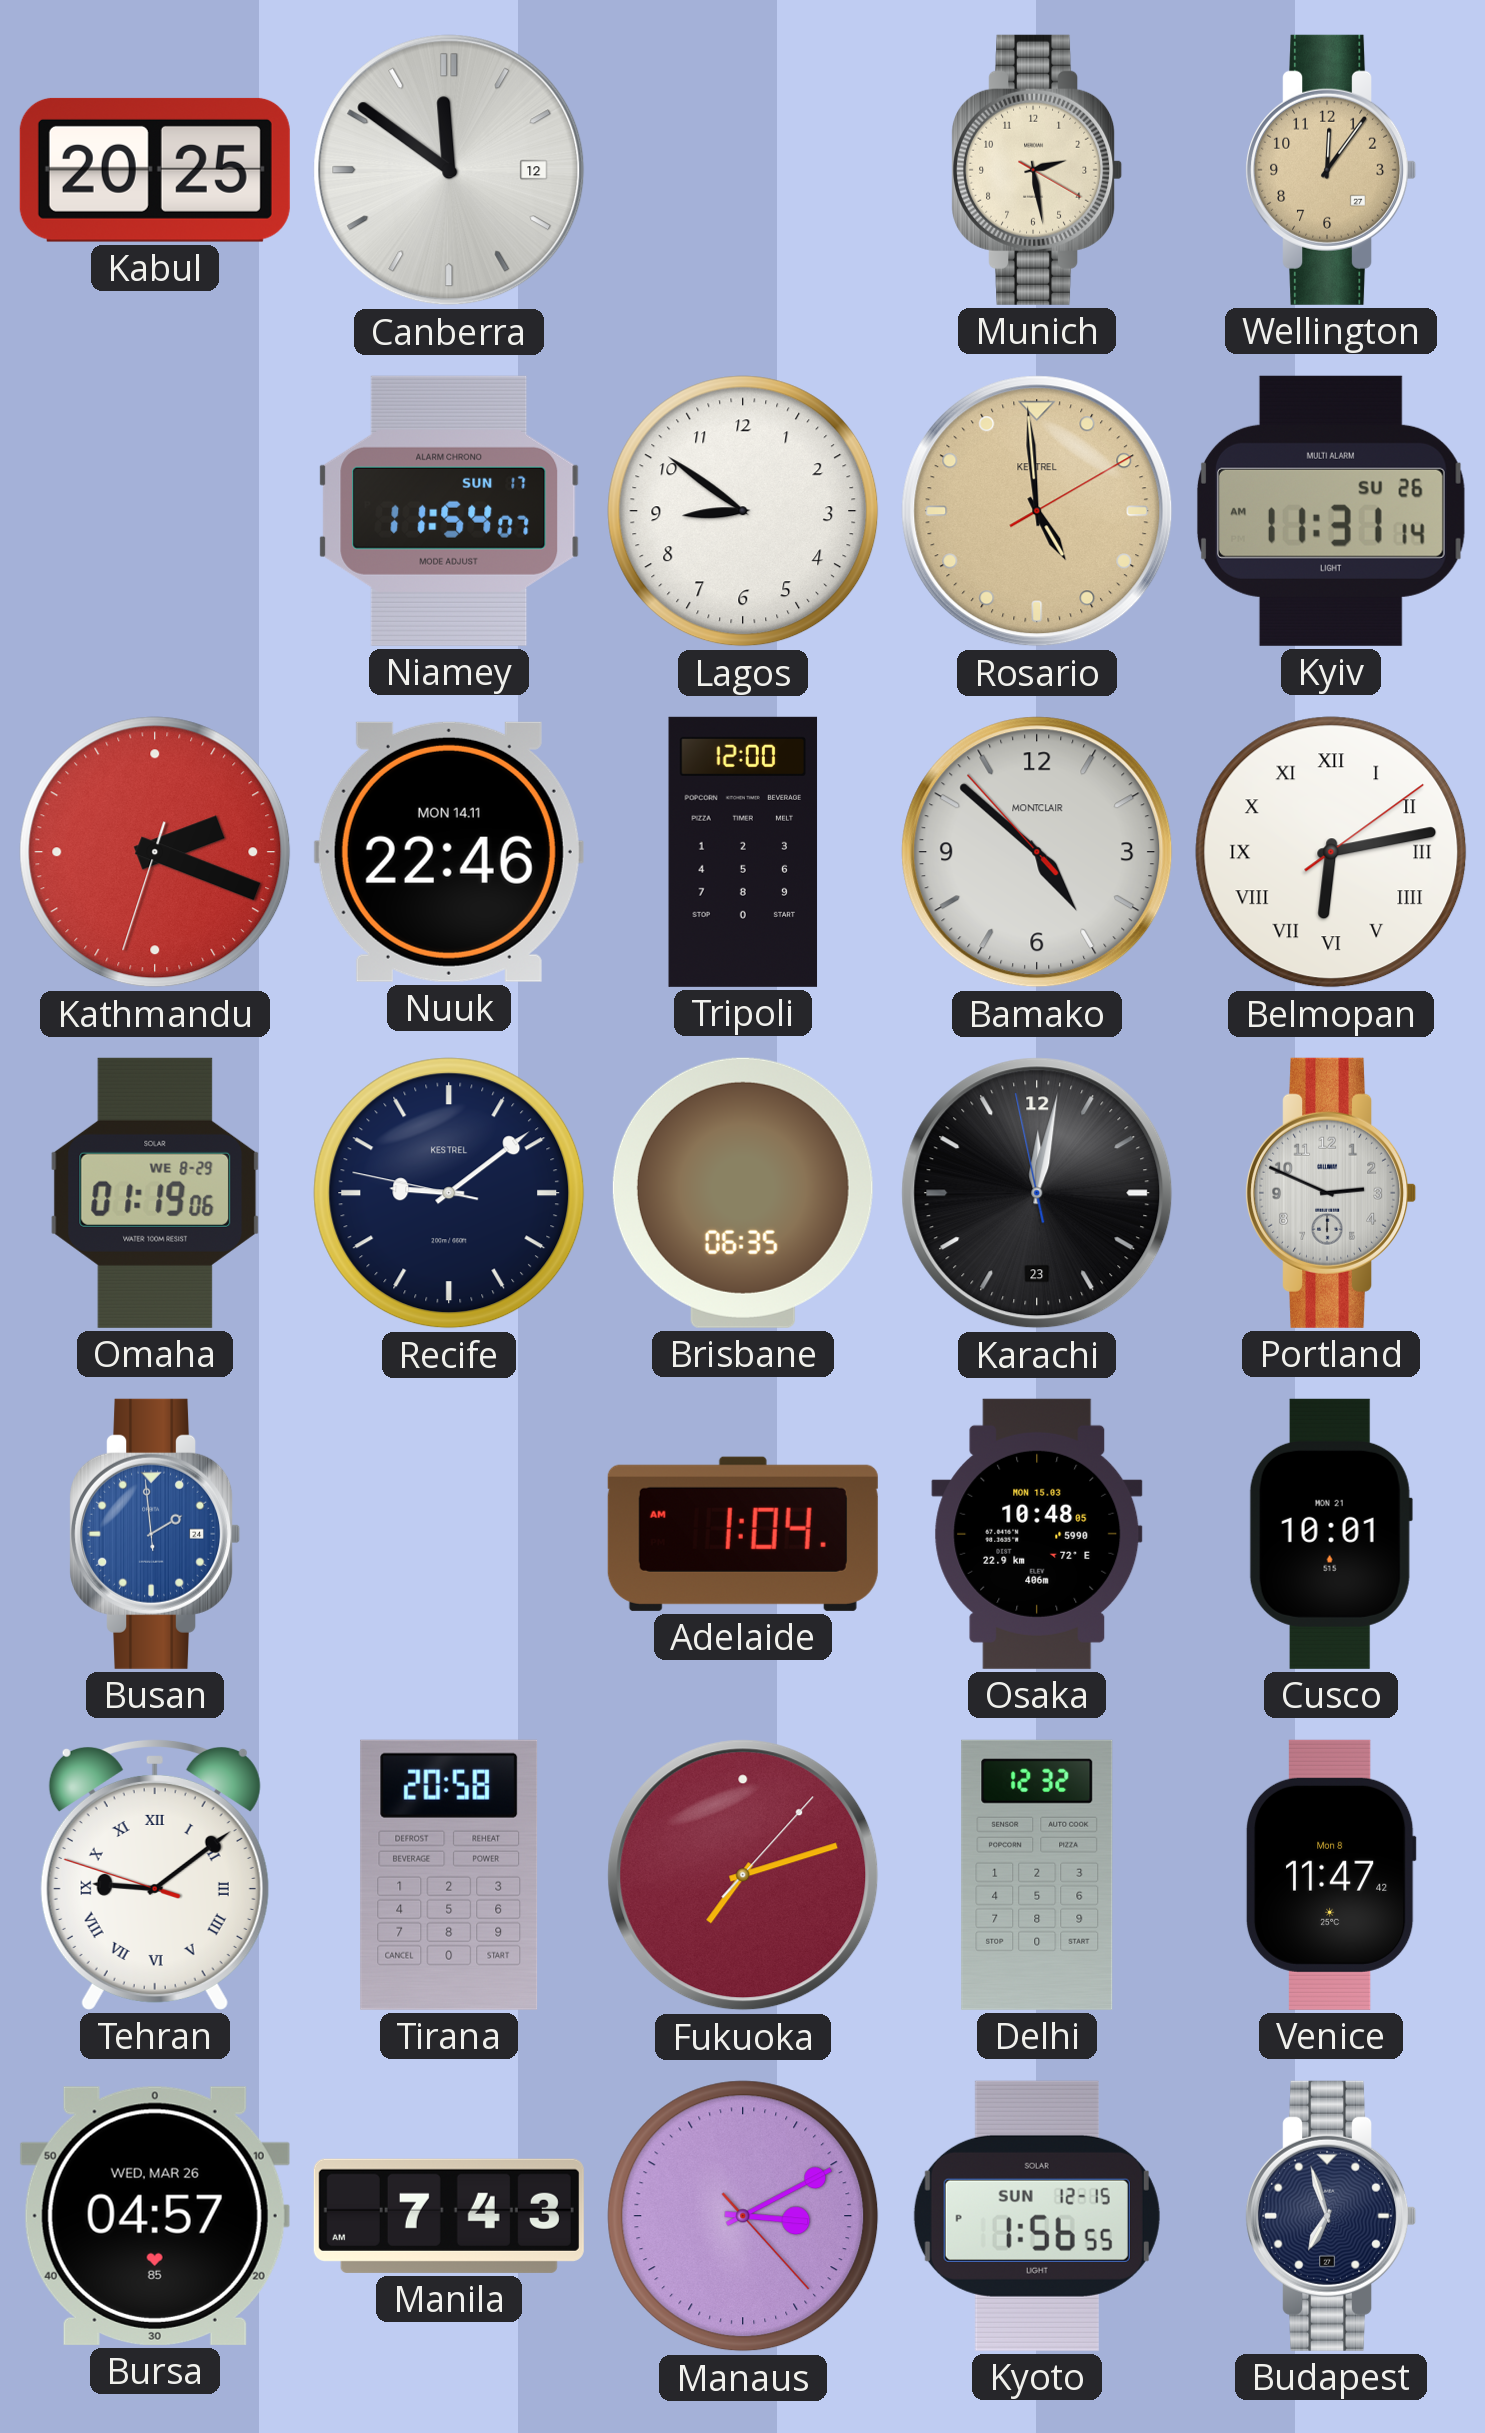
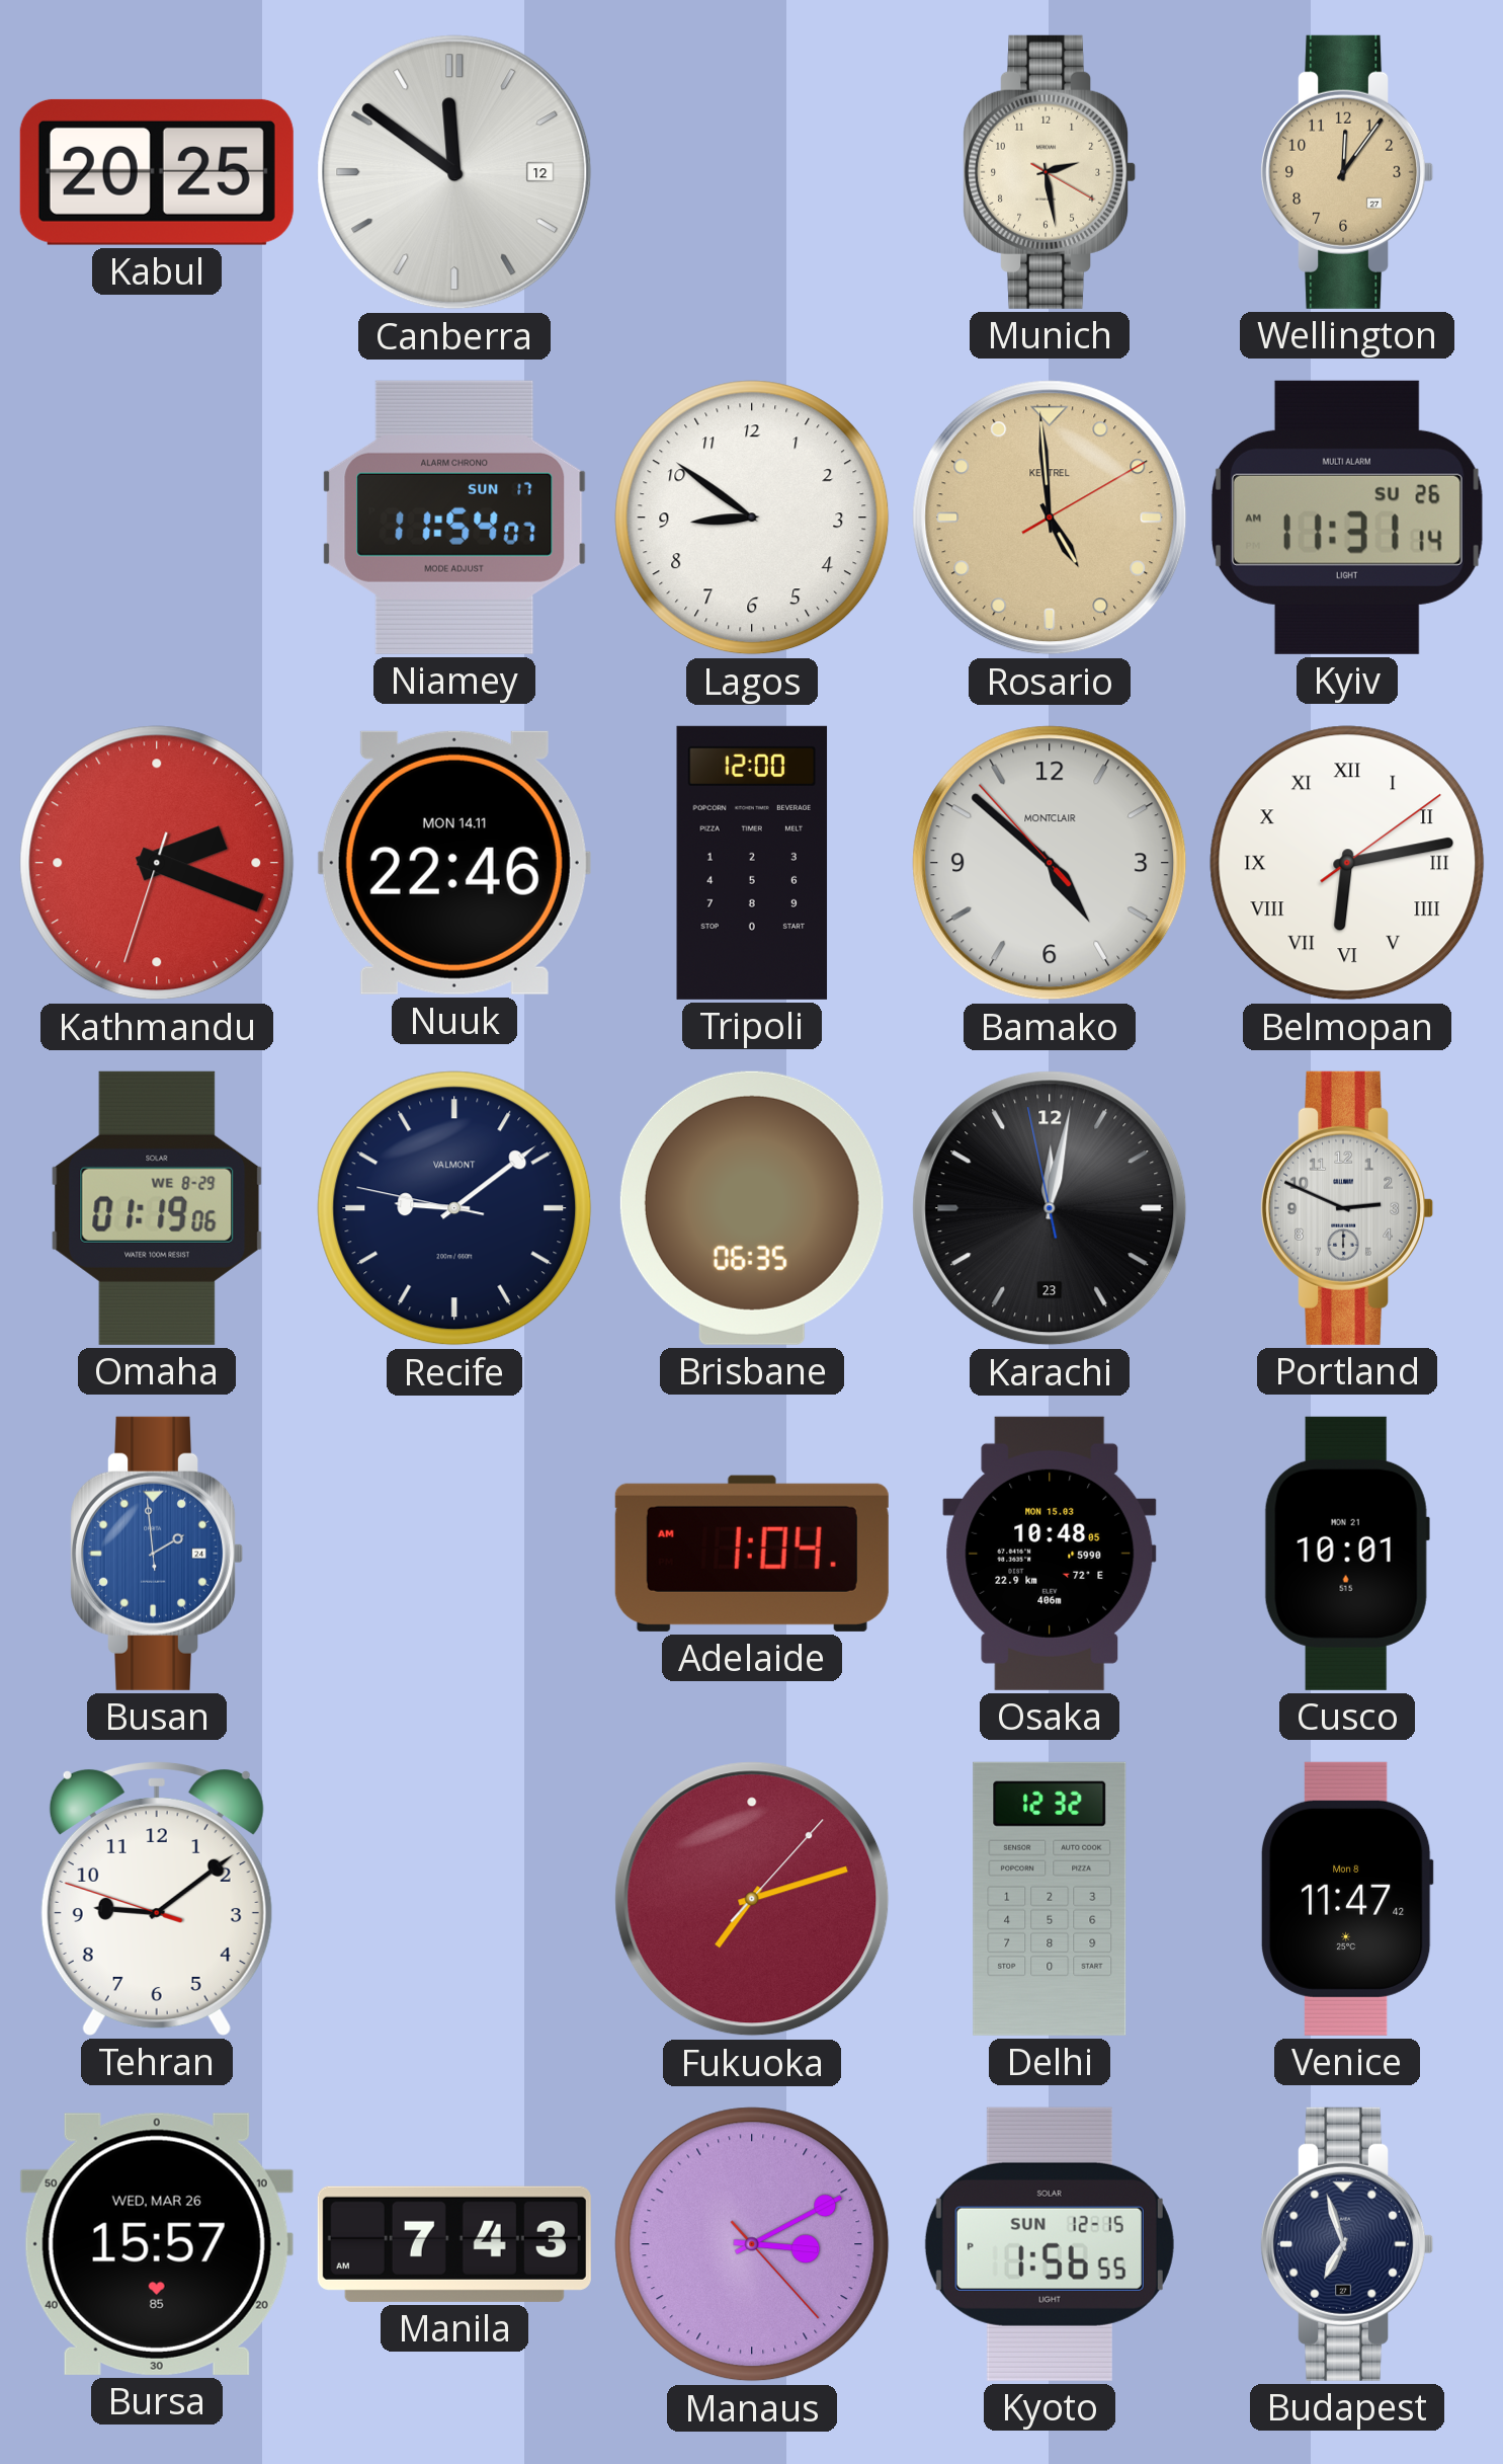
Recife brand: KESTREL -> VALMONT
Tehran numerals: Roman -> Arabic
Tirana: 20:58 -> none
Bursa: 04:57 -> 15:57
